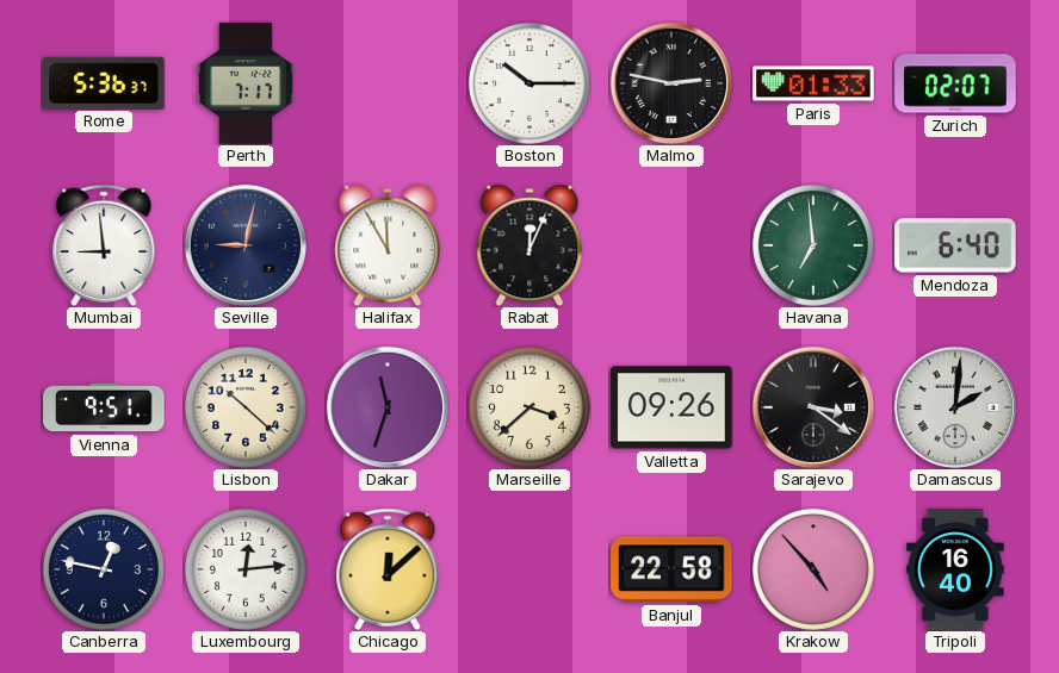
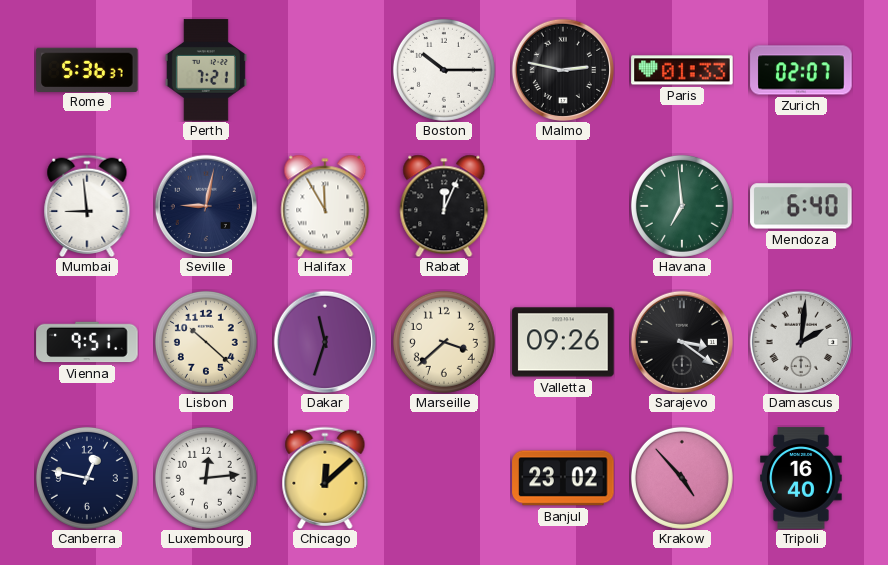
Perth: 7:17 -> 7:21
Banjul: 22:58 -> 23:02
